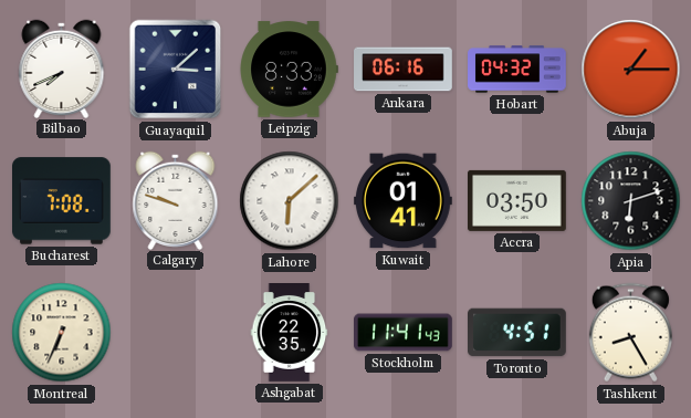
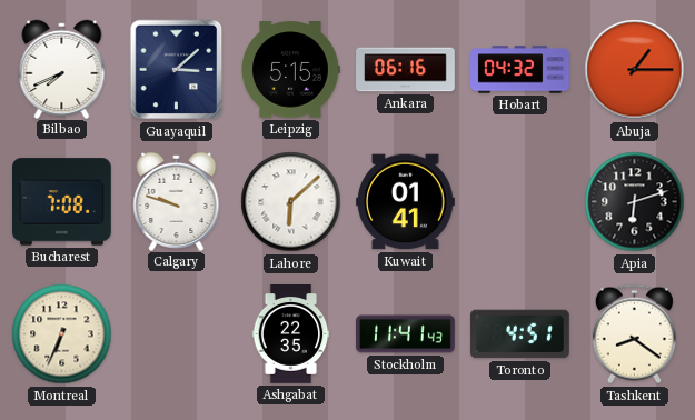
Leipzig: 8:33 -> 5:15
Accra: 03:50 -> none
Tashkent: 8:25 -> 8:21
